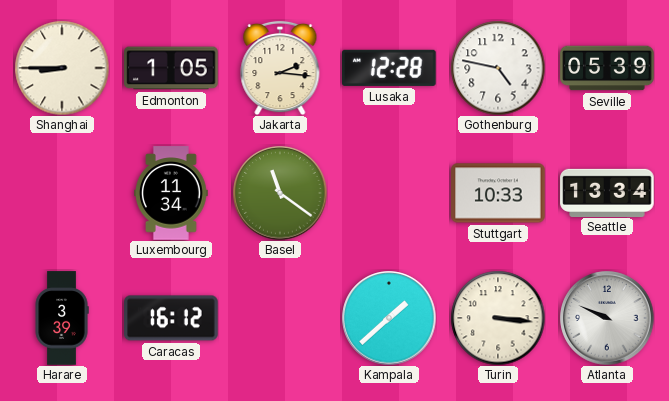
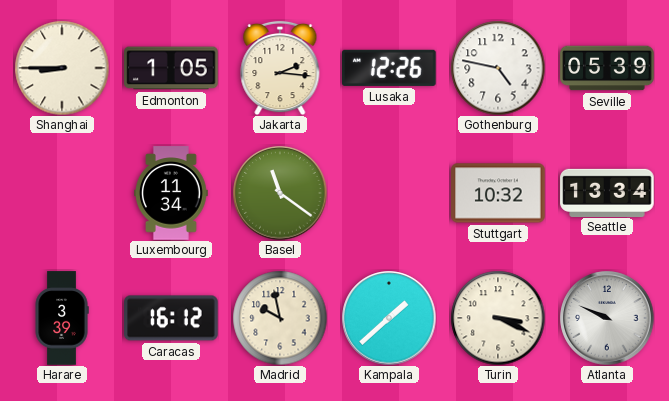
Lusaka: 12:28 -> 12:26
Stuttgart: 10:33 -> 10:32
Madrid: none -> 9:58
Turin: 3:16 -> 3:19
